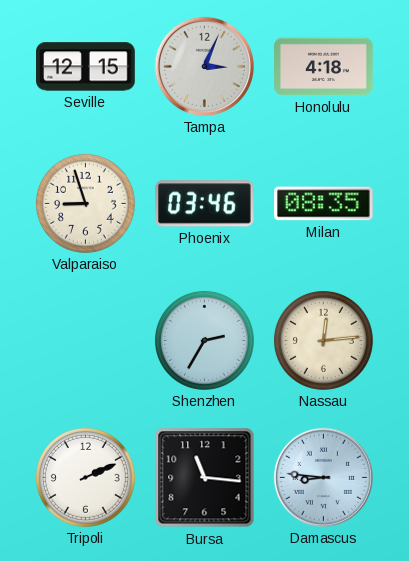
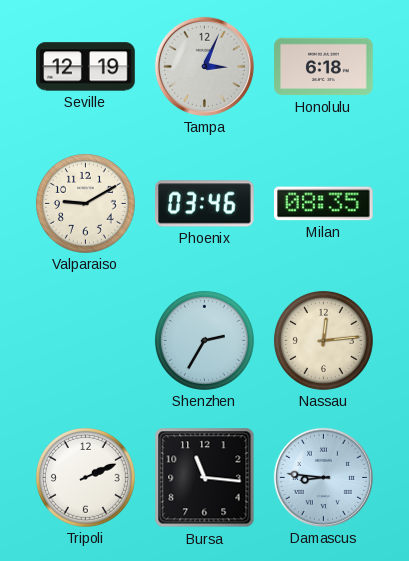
Seville: 12:15 -> 12:19
Honolulu: 4:18 -> 6:18
Valparaiso: 8:57 -> 9:10
